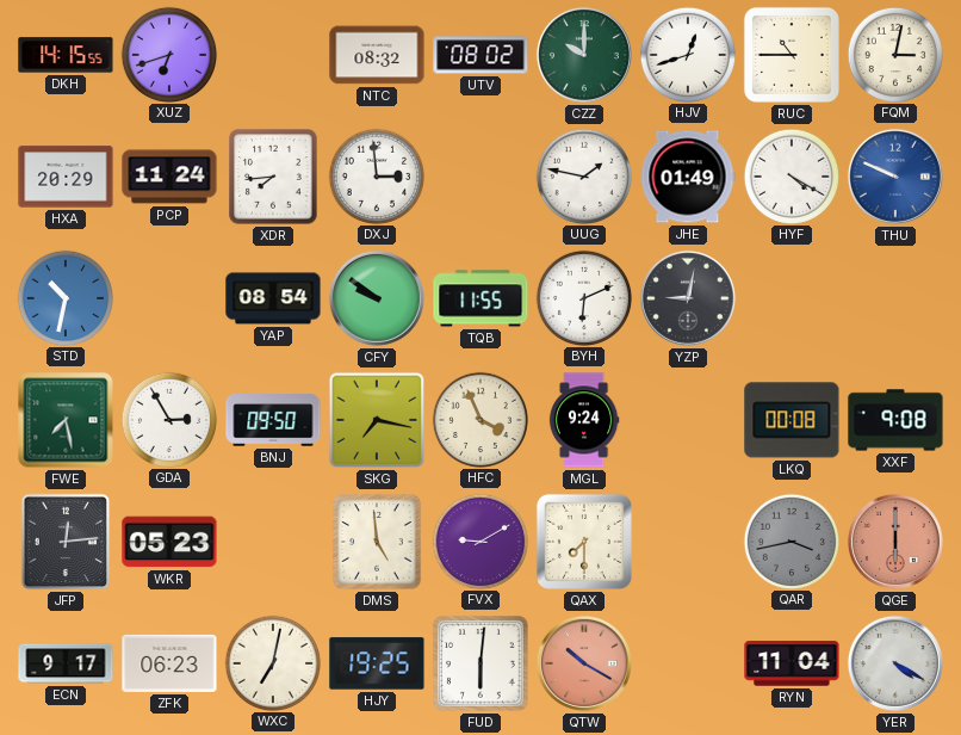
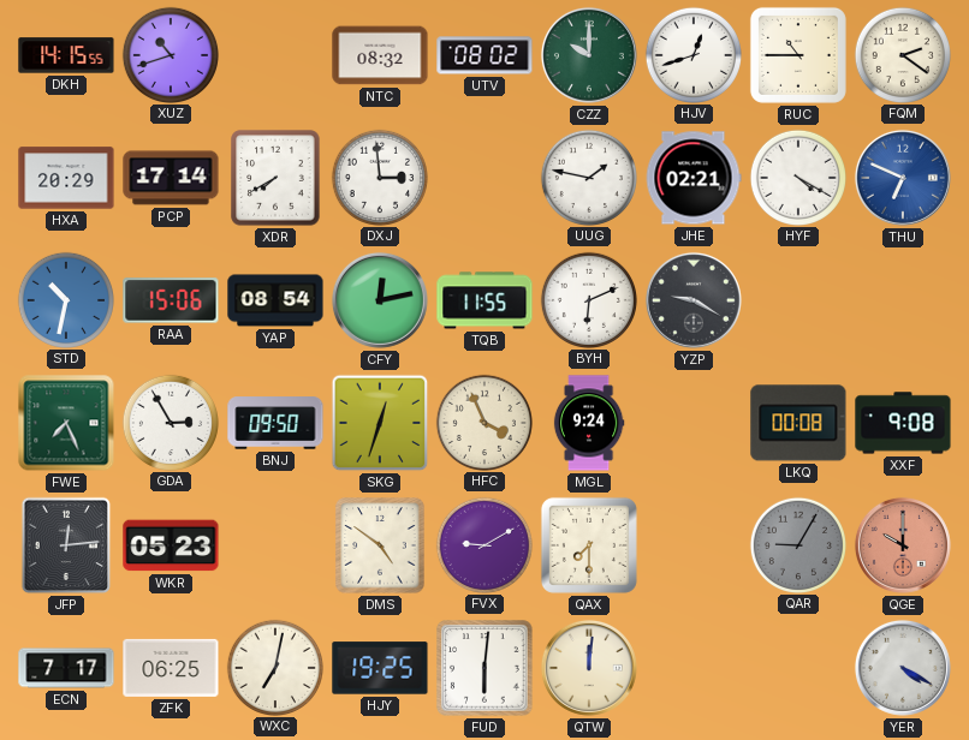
XUZ: 6:42 -> 10:42
FQM: 3:02 -> 2:21
PCP: 11:24 -> 17:14
XDR: 7:44 -> 7:40
JHE: 01:49 -> 02:21
THU: 9:49 -> 6:49
RAA: none -> 15:06
CFY: 9:51 -> 12:13
YZP: 9:02 -> 9:20
FWE: 7:28 -> 7:26
SKG: 7:17 -> 12:33
DMS: 4:59 -> 4:51
QAR: 3:43 -> 9:05
QGE: 6:00 -> 10:00
ECN: 9:17 -> 7:17
ZFK: 06:23 -> 06:25
QTW: 10:20 -> 12:01
QTW dial: salmon -> cream
RYN: 11:04 -> none
